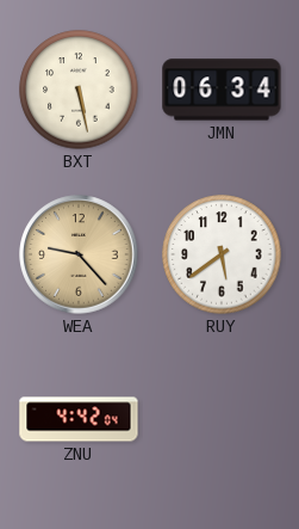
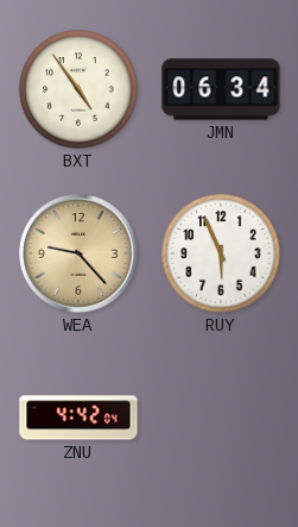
BXT: 5:28 -> 4:54
RUY: 5:39 -> 5:56
